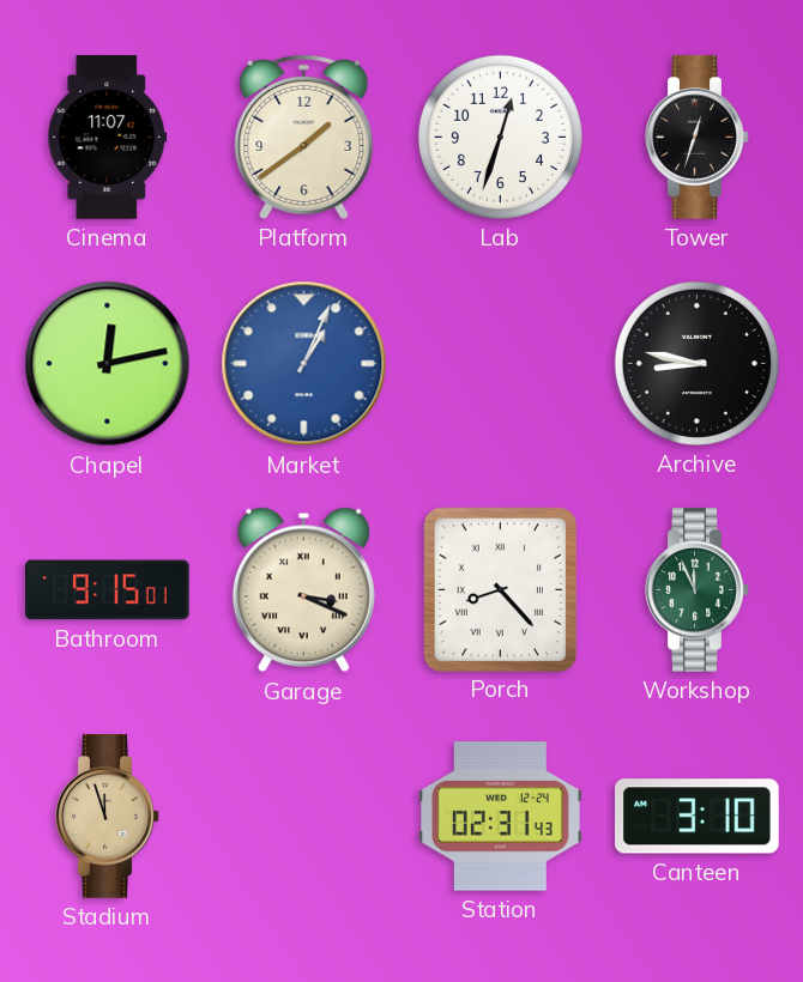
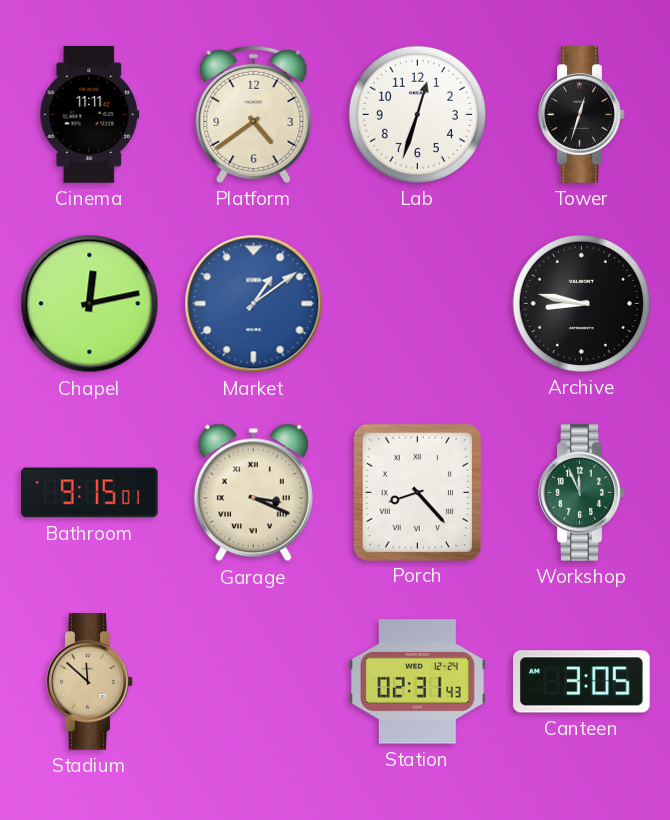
Cinema: 11:07 -> 11:11
Platform: 1:39 -> 4:39
Market: 1:04 -> 1:09
Stadium: 11:57 -> 11:52
Canteen: 3:10 -> 3:05
